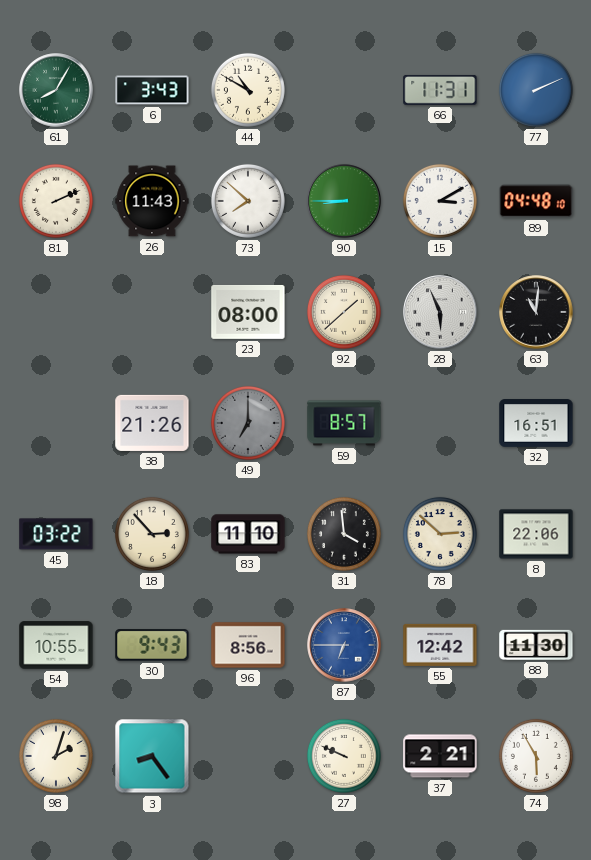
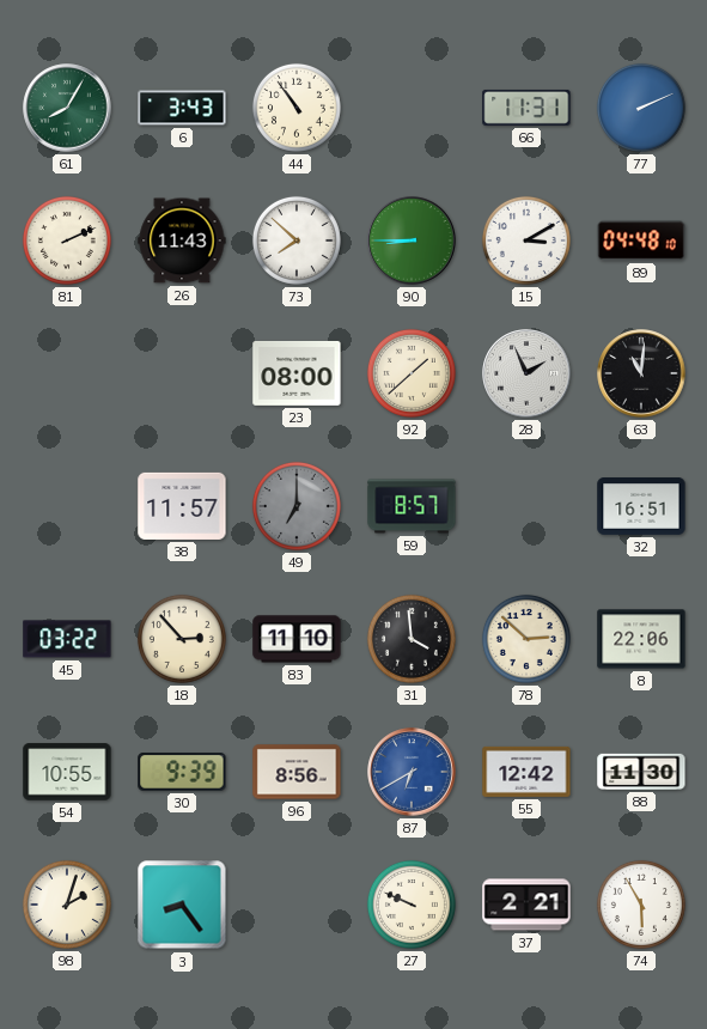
44: 10:50 -> 10:54
28: 5:56 -> 1:56
38: 21:26 -> 11:57
30: 9:43 -> 9:39
87: 6:45 -> 6:40
